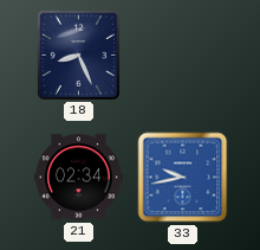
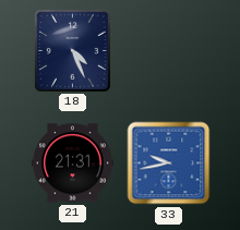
18: 8:26 -> 4:26
21: 02:34 -> 21:31
